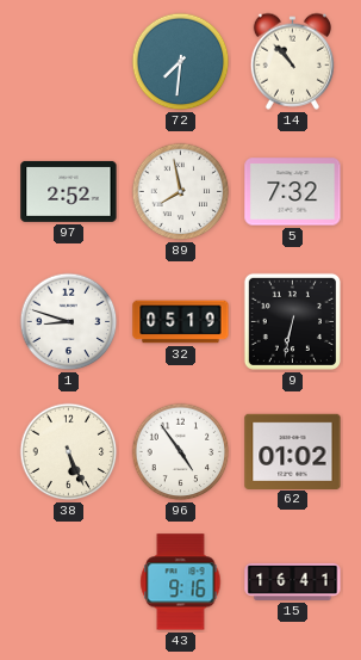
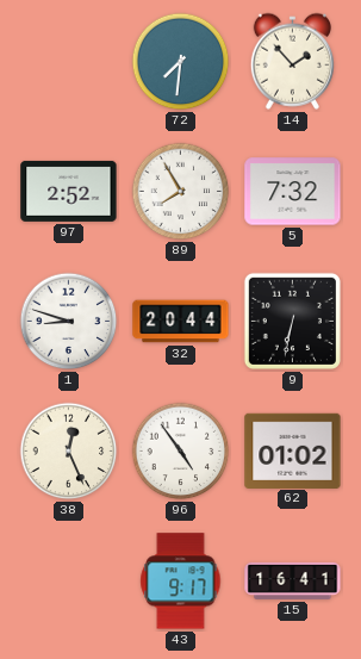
14: 10:53 -> 1:53
89: 7:58 -> 7:55
32: 05:19 -> 20:44
38: 5:26 -> 12:26
43: 9:16 -> 9:17
